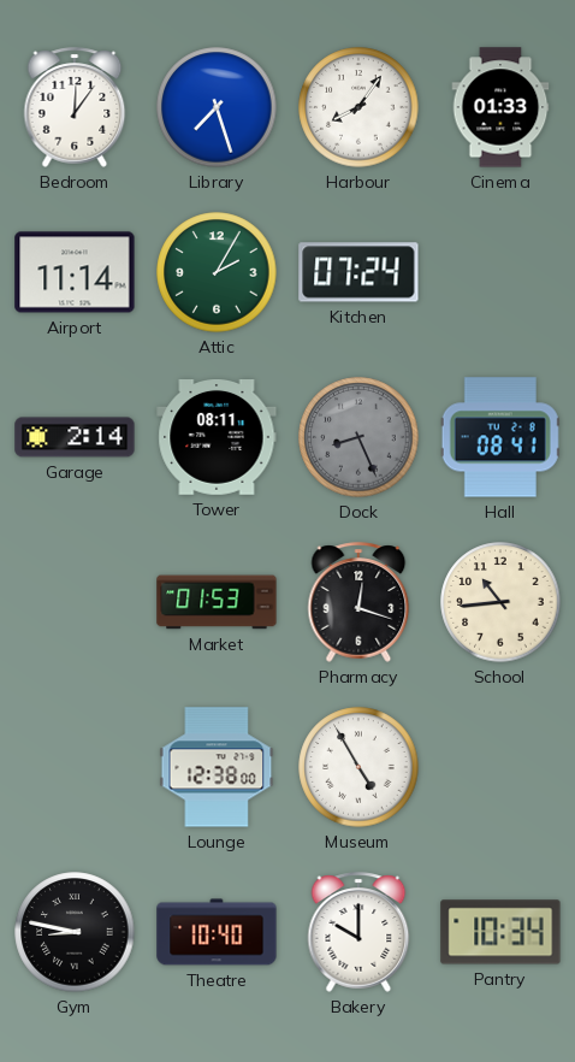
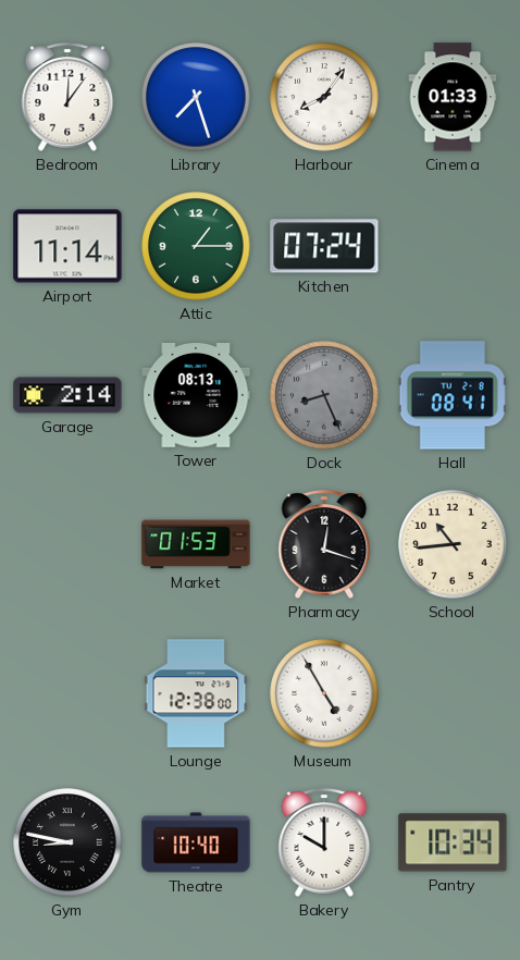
Attic: 2:05 -> 1:15
Tower: 08:11 -> 08:13
